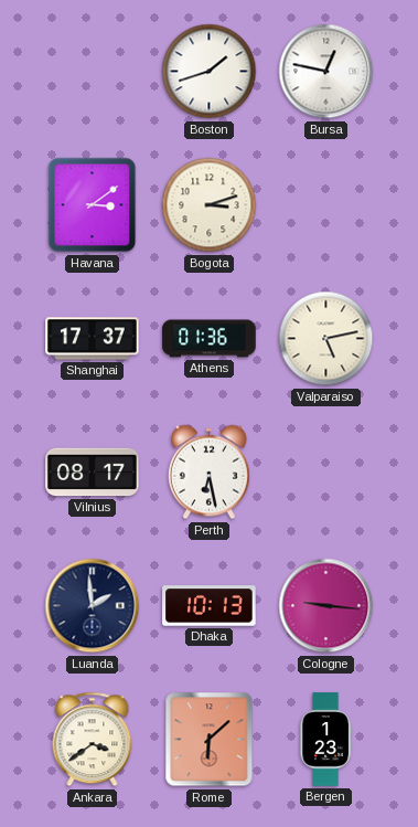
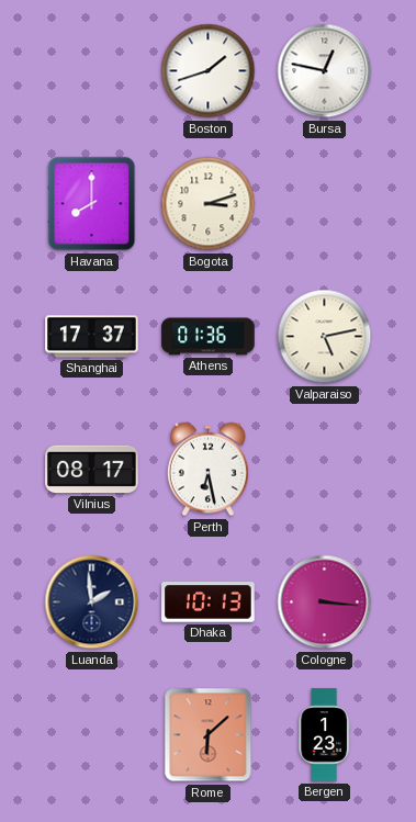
Havana: 3:09 -> 8:00
Cologne: 9:16 -> 3:16
Ankara: 3:39 -> none
